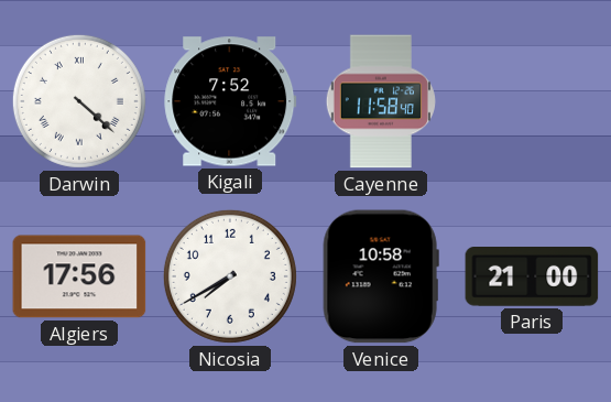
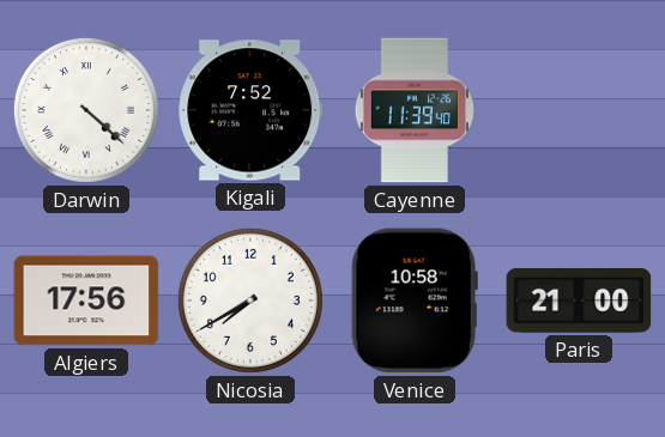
Cayenne: 11:58 -> 11:39
